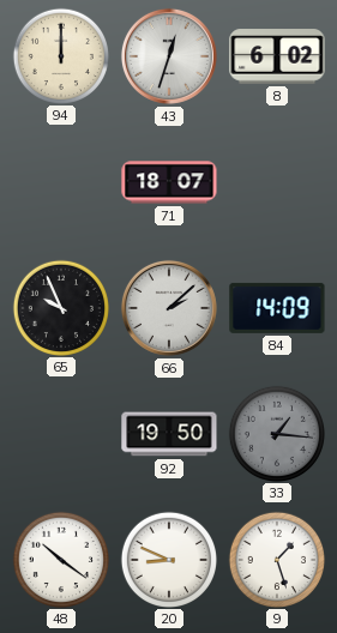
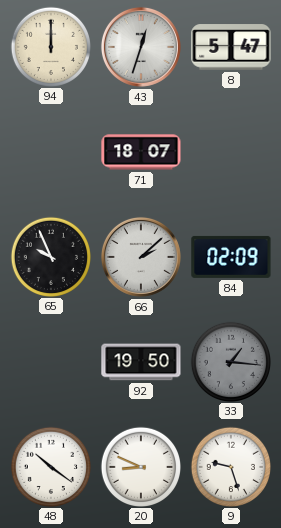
8: 6:02 -> 5:47
84: 14:09 -> 02:09
9: 1:27 -> 9:27
